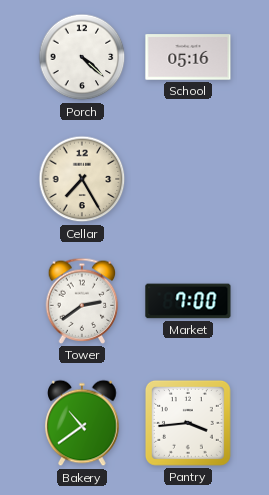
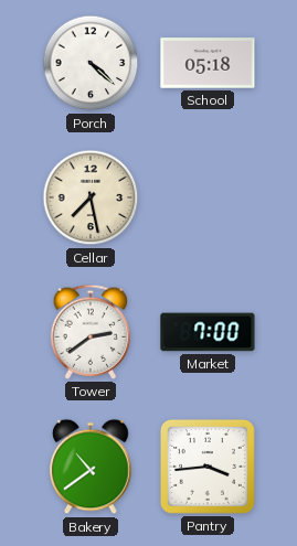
School: 05:16 -> 05:18
Cellar: 7:25 -> 7:28
